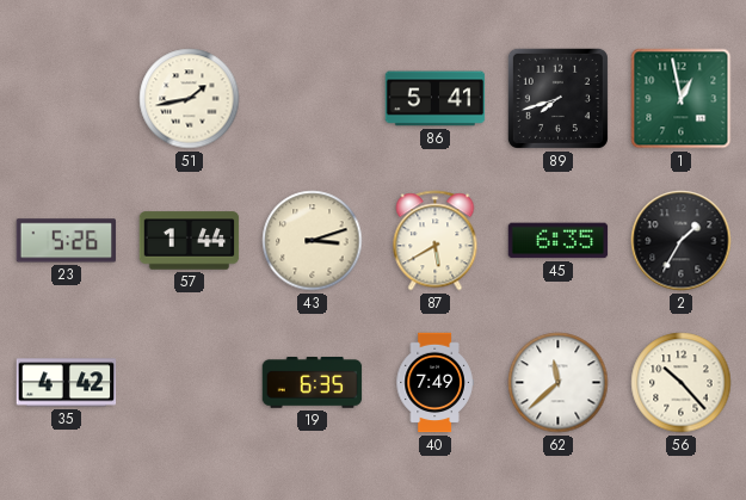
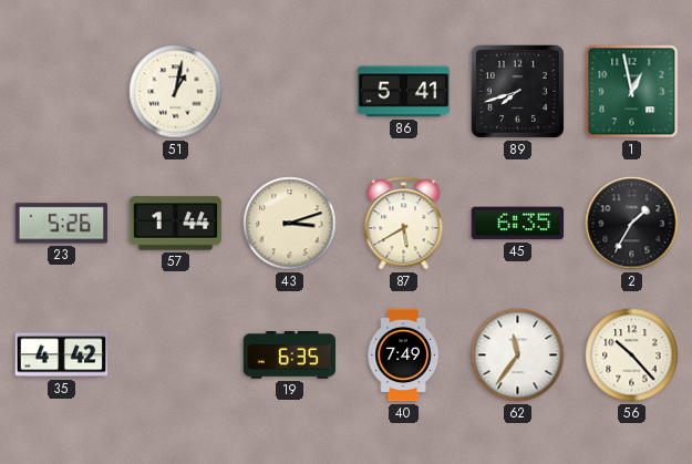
51: 1:43 -> 1:02
62: 11:38 -> 11:36
